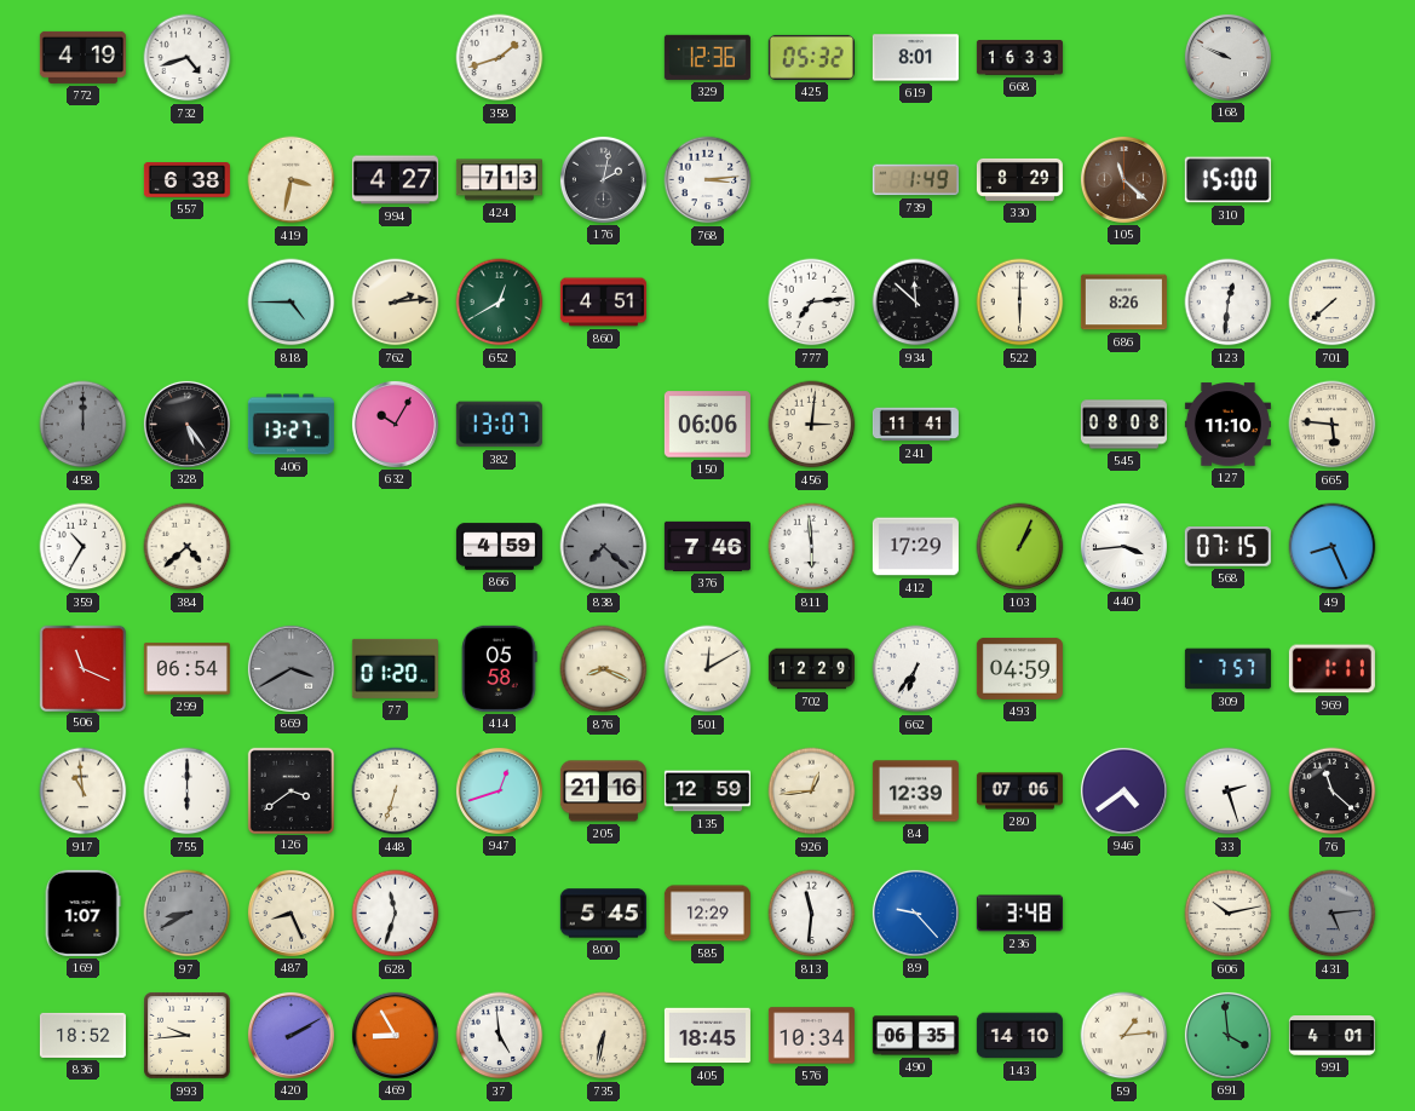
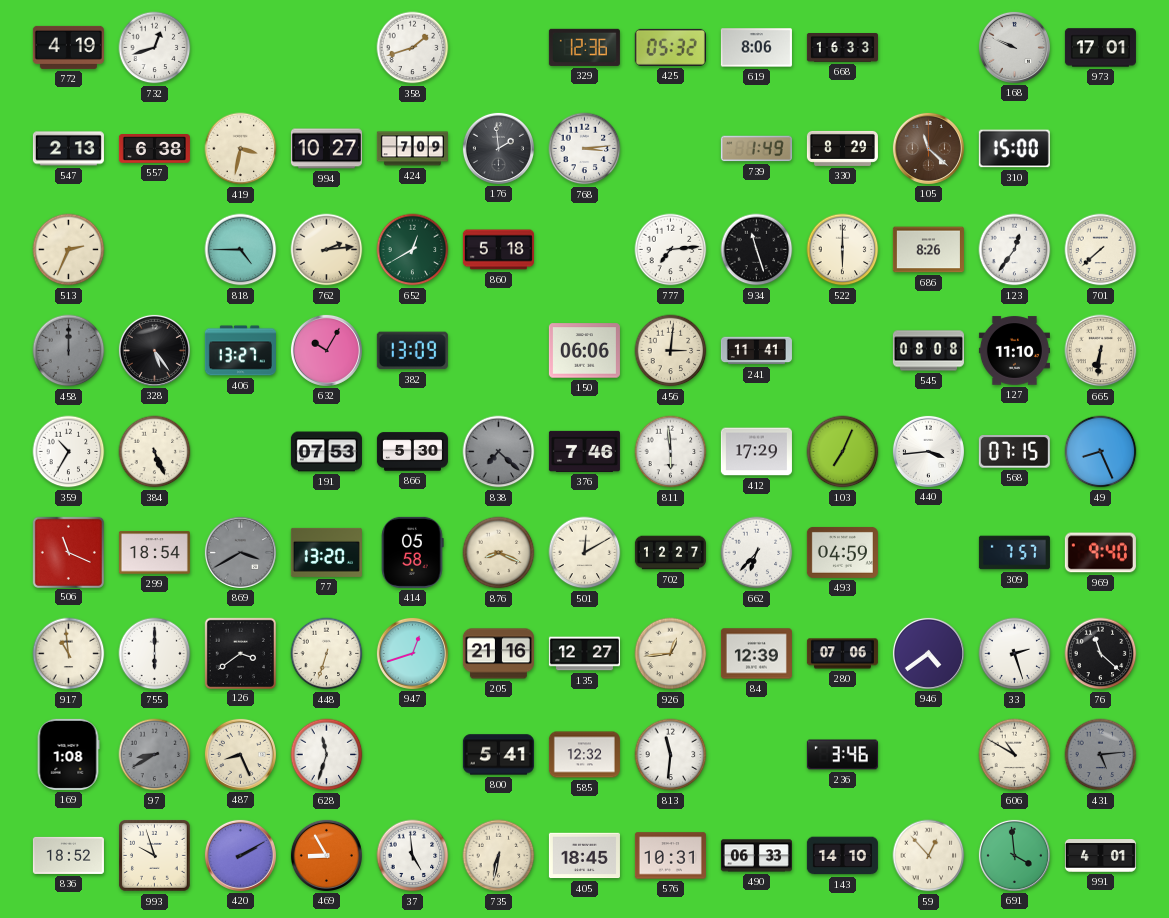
732: 4:42 -> 12:42
619: 8:01 -> 8:06
973: none -> 17:01
547: none -> 2:13
994: 4:27 -> 10:27
424: 7:13 -> 7:09
176: 2:02 -> 1:59
513: none -> 2:34
860: 4:51 -> 5:18
934: 11:52 -> 11:27
123: 12:31 -> 12:36
382: 13:07 -> 13:09
665: 5:46 -> 6:31
384: 4:38 -> 5:26
191: none -> 07:53
866: 4:59 -> 5:30
103: 1:04 -> 7:04
299: 06:54 -> 18:54
77: 01:20 -> 13:20
702: 12:29 -> 12:27
662: 6:36 -> 6:37
969: 1:11 -> 9:40
135: 12:59 -> 12:27
169: 1:07 -> 1:08
800: 5:45 -> 5:41
585: 12:29 -> 12:32
89: 9:23 -> none
236: 3:48 -> 3:46
606: 10:13 -> 10:50
993: 9:44 -> 9:57
576: 10:34 -> 10:31
490: 06:35 -> 06:33
59: 1:14 -> 12:53
